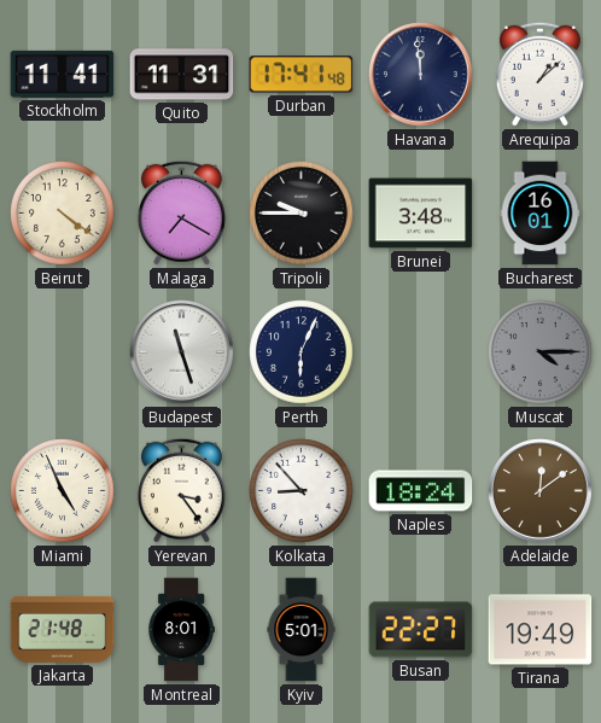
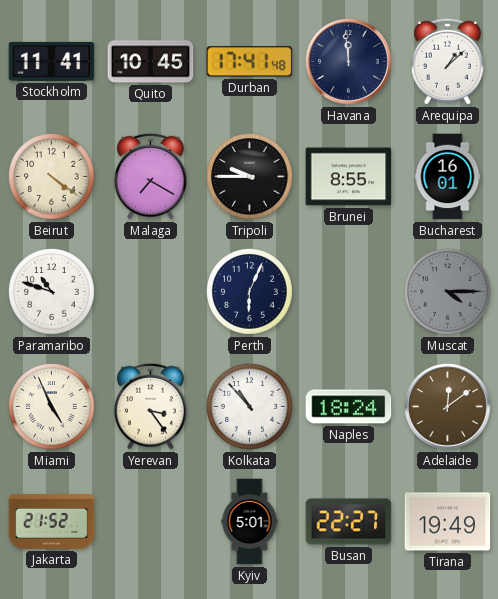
Quito: 11:31 -> 10:45
Brunei: 3:48 -> 8:55
Paramaribo: none -> 10:48
Budapest: 11:27 -> none
Kolkata: 8:53 -> 10:53
Jakarta: 21:48 -> 21:52
Montreal: 8:01 -> none
